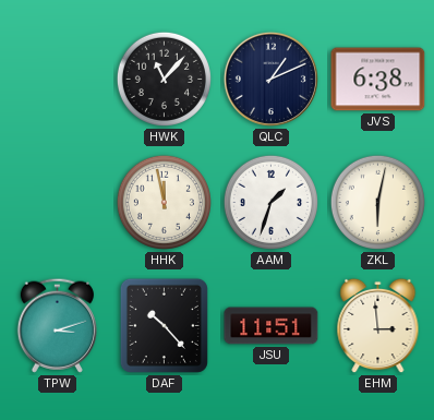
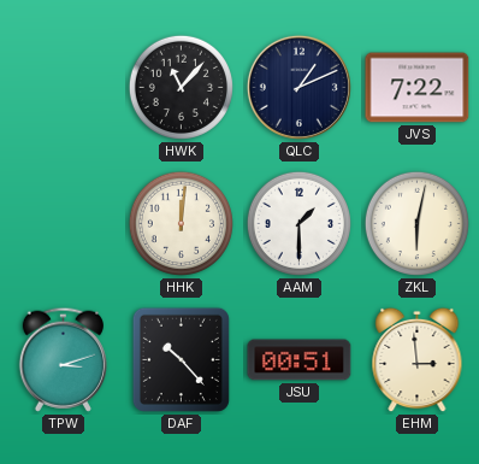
JVS: 6:38 -> 7:22
HHK: 11:58 -> 12:01
AAM: 1:33 -> 1:30
JSU: 11:51 -> 00:51
